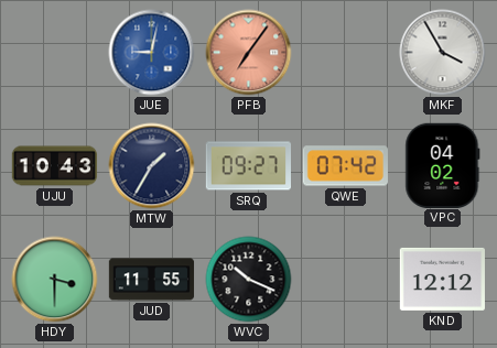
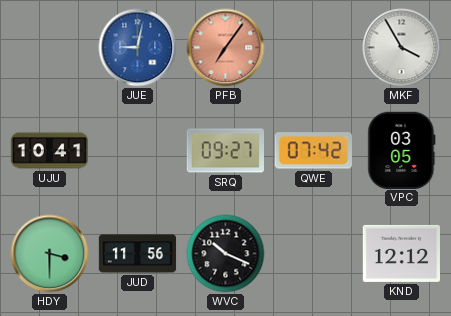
UJU: 10:43 -> 10:41
MTW: 1:35 -> none
VPC: 04:02 -> 03:05
JUD: 11:55 -> 11:56
